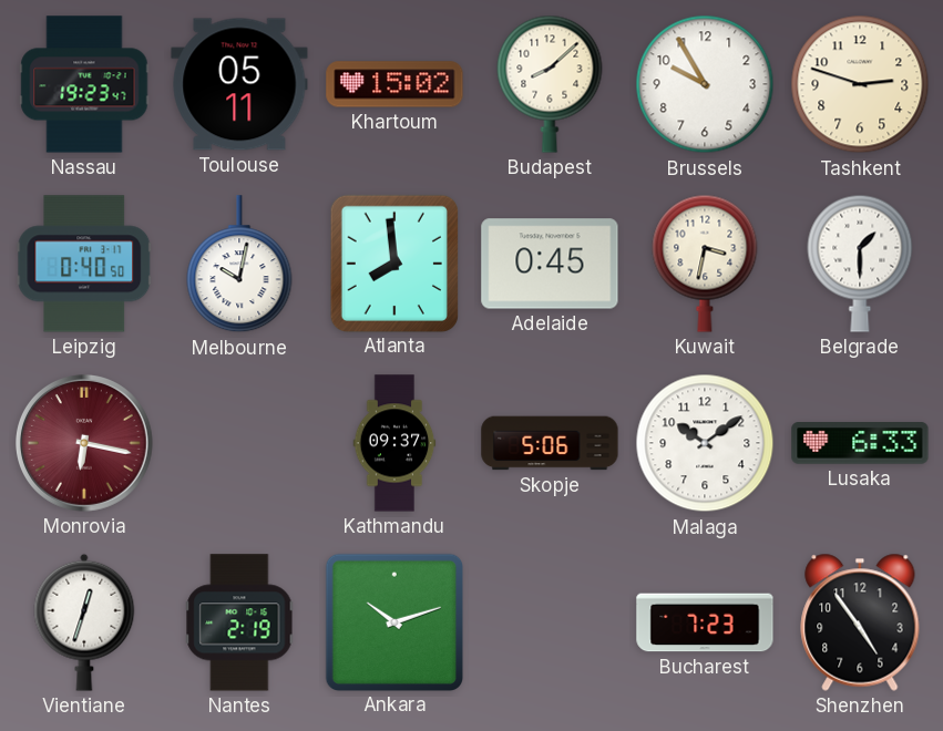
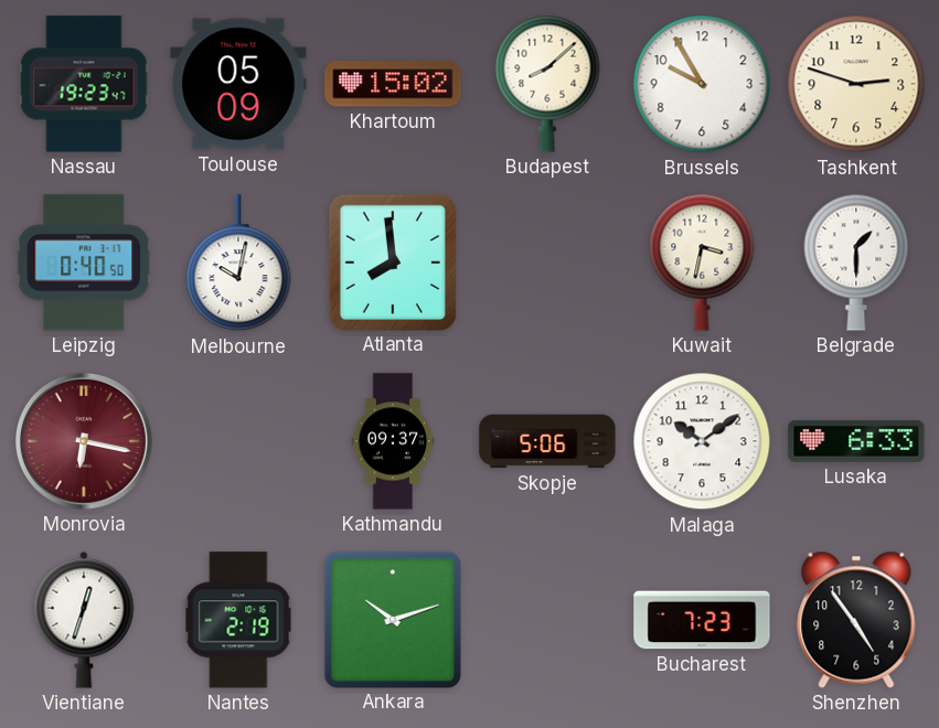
Toulouse: 05:11 -> 05:09
Adelaide: 0:45 -> none
